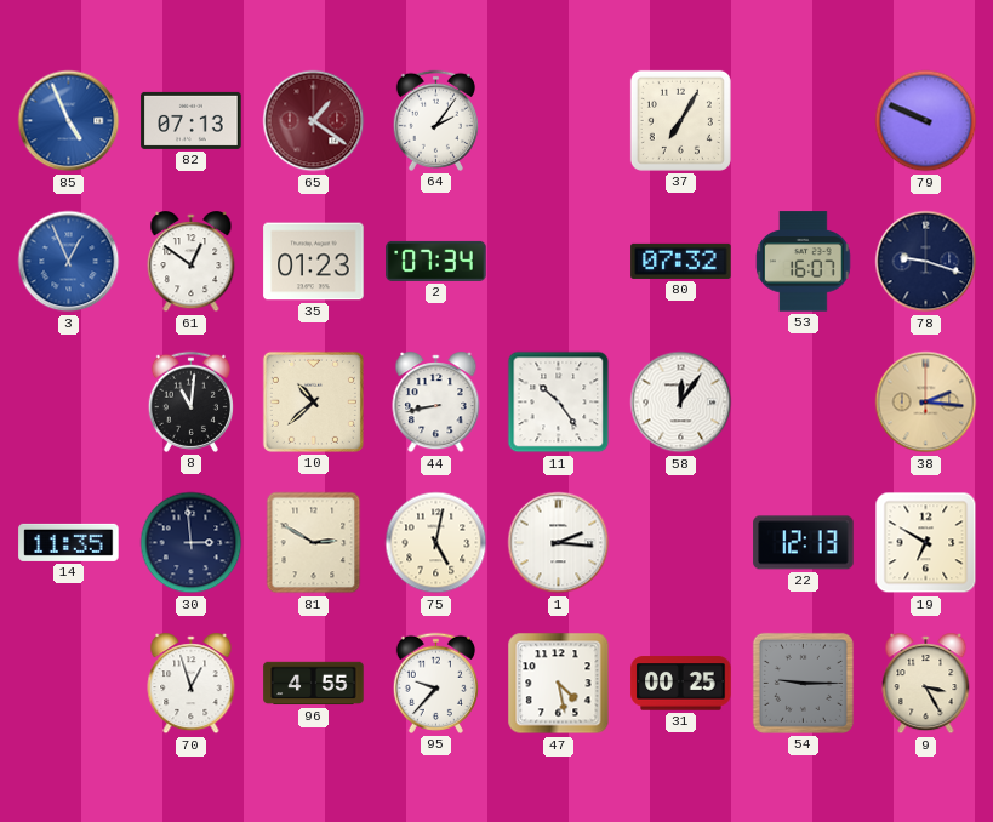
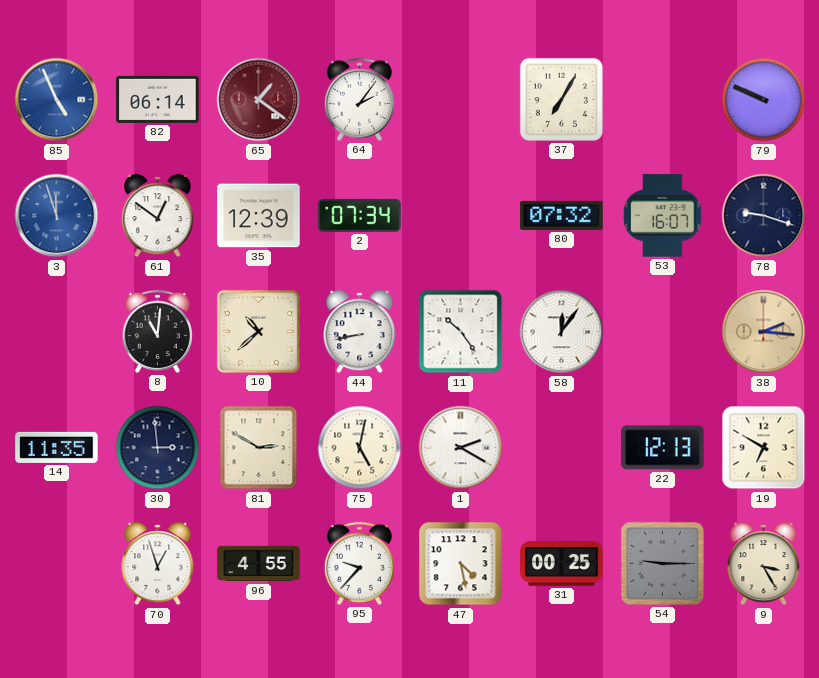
82: 07:13 -> 06:14
3: 12:56 -> 11:57
35: 01:23 -> 12:39
1: 2:16 -> 2:20
